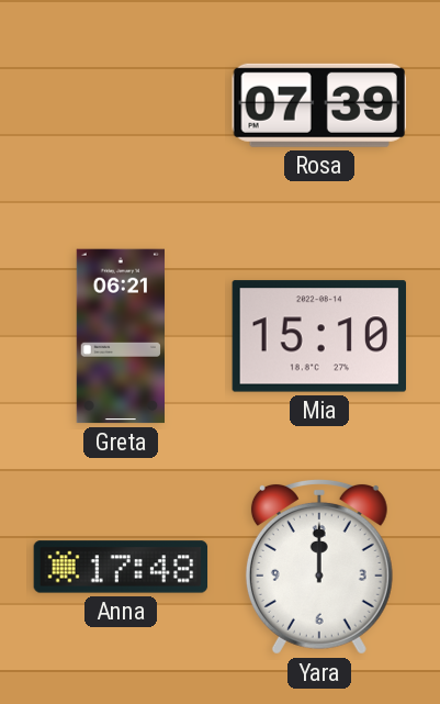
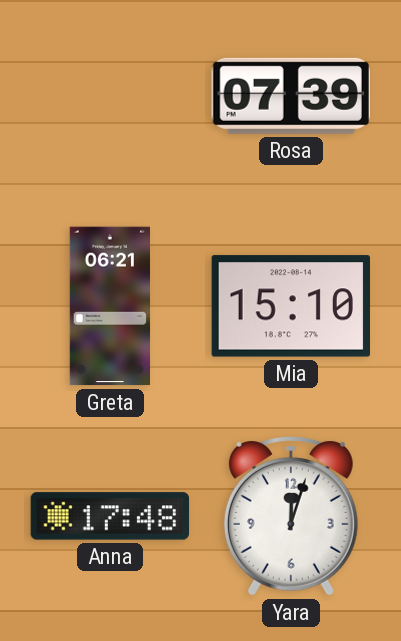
Yara: 12:00 -> 12:03
